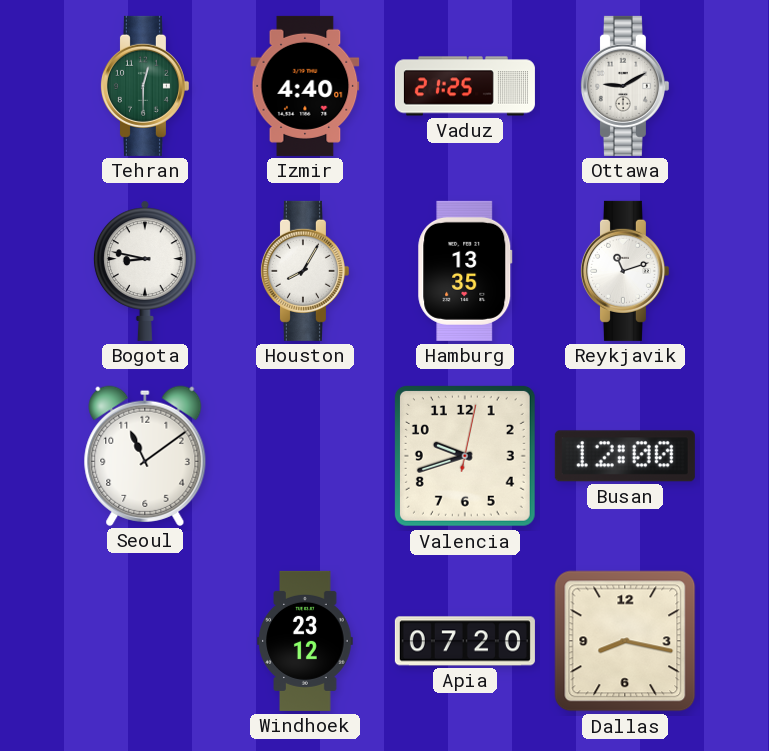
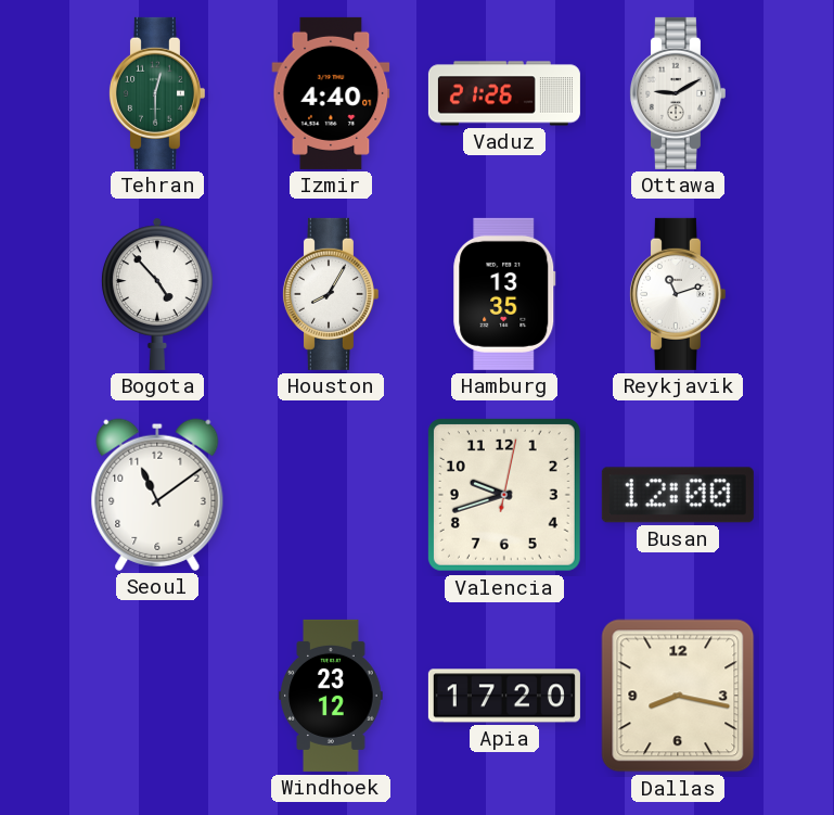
Vaduz: 21:25 -> 21:26
Bogota: 8:47 -> 4:53
Apia: 07:20 -> 17:20
